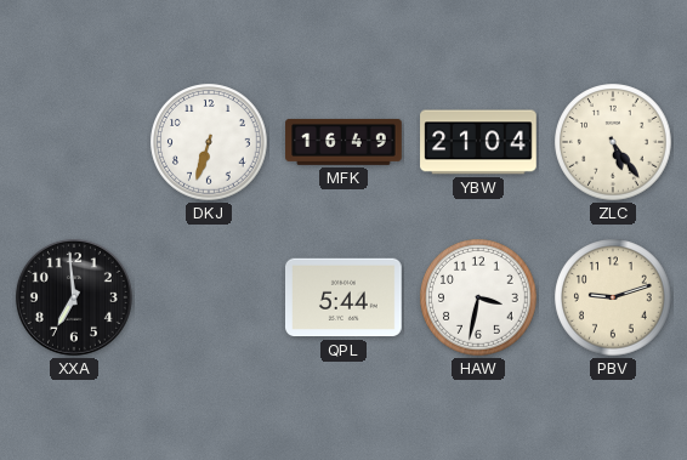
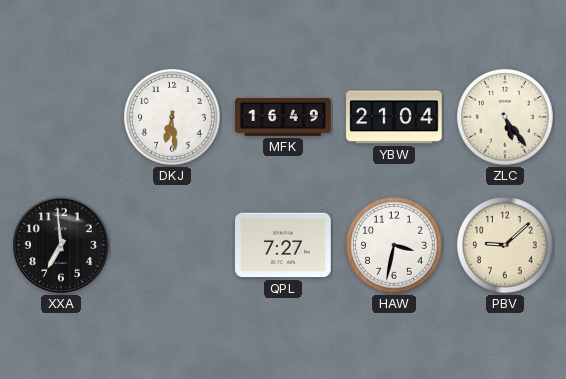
DKJ: 6:33 -> 6:29
QPL: 5:44 -> 7:27
PBV: 9:12 -> 9:08
